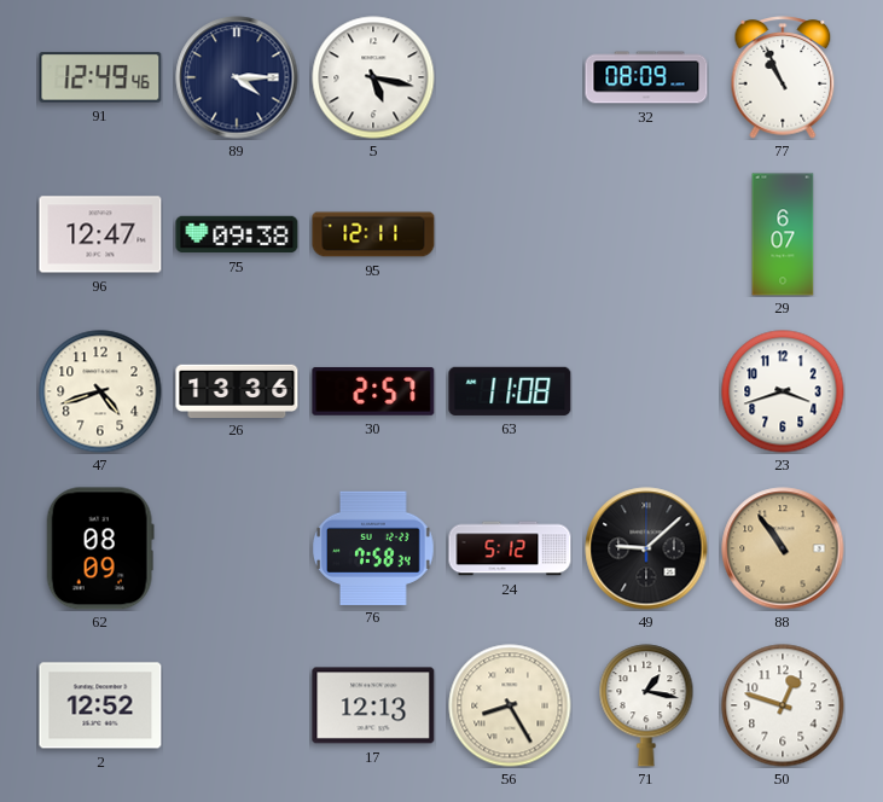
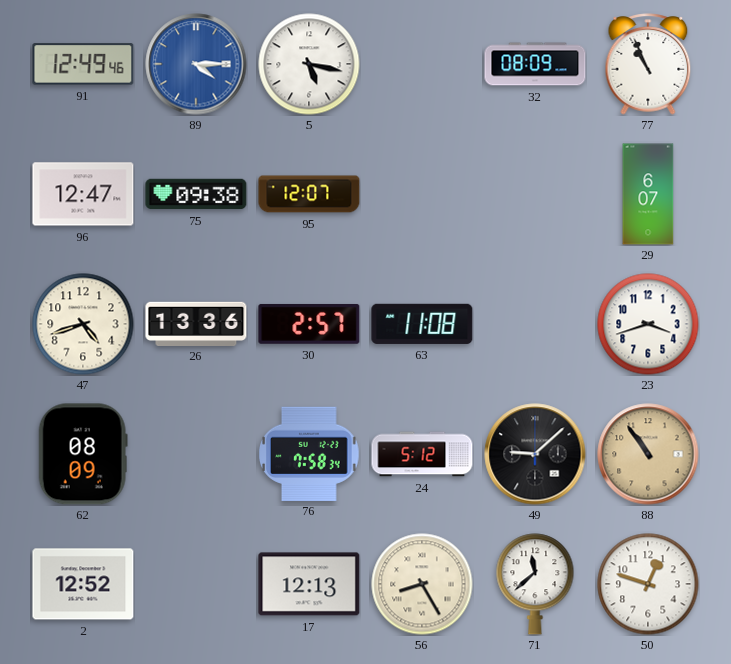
89 dial: navy -> blue
95: 12:11 -> 12:07
71: 1:17 -> 11:38
